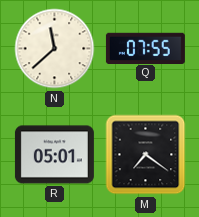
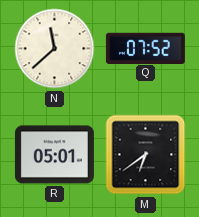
Q: 07:55 -> 07:52
M: 7:21 -> 6:39
